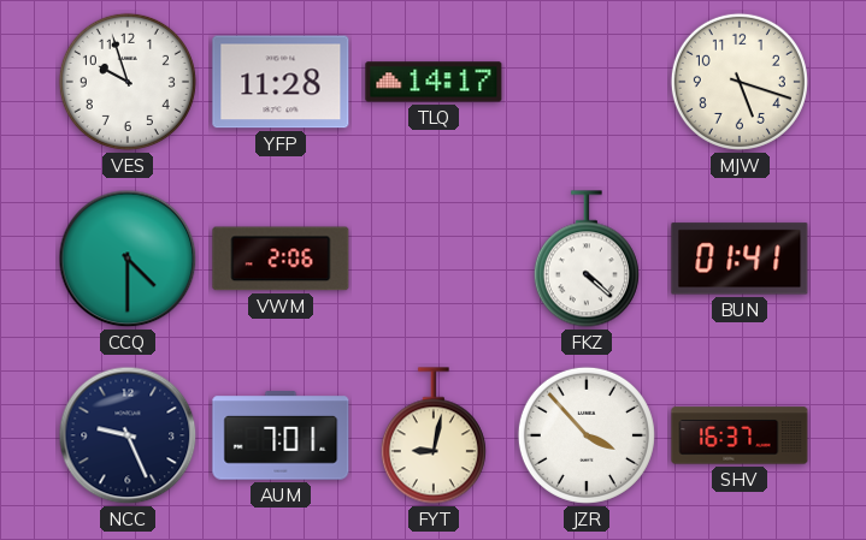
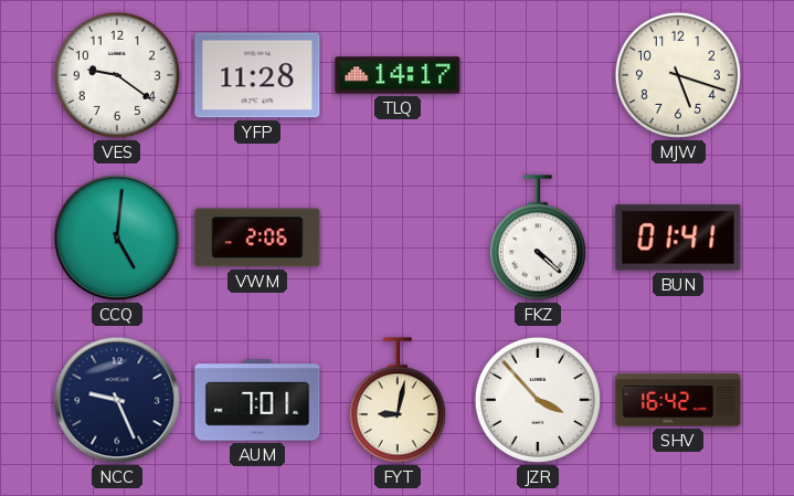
VES: 9:57 -> 9:21
CCQ: 4:30 -> 5:01
SHV: 16:37 -> 16:42
